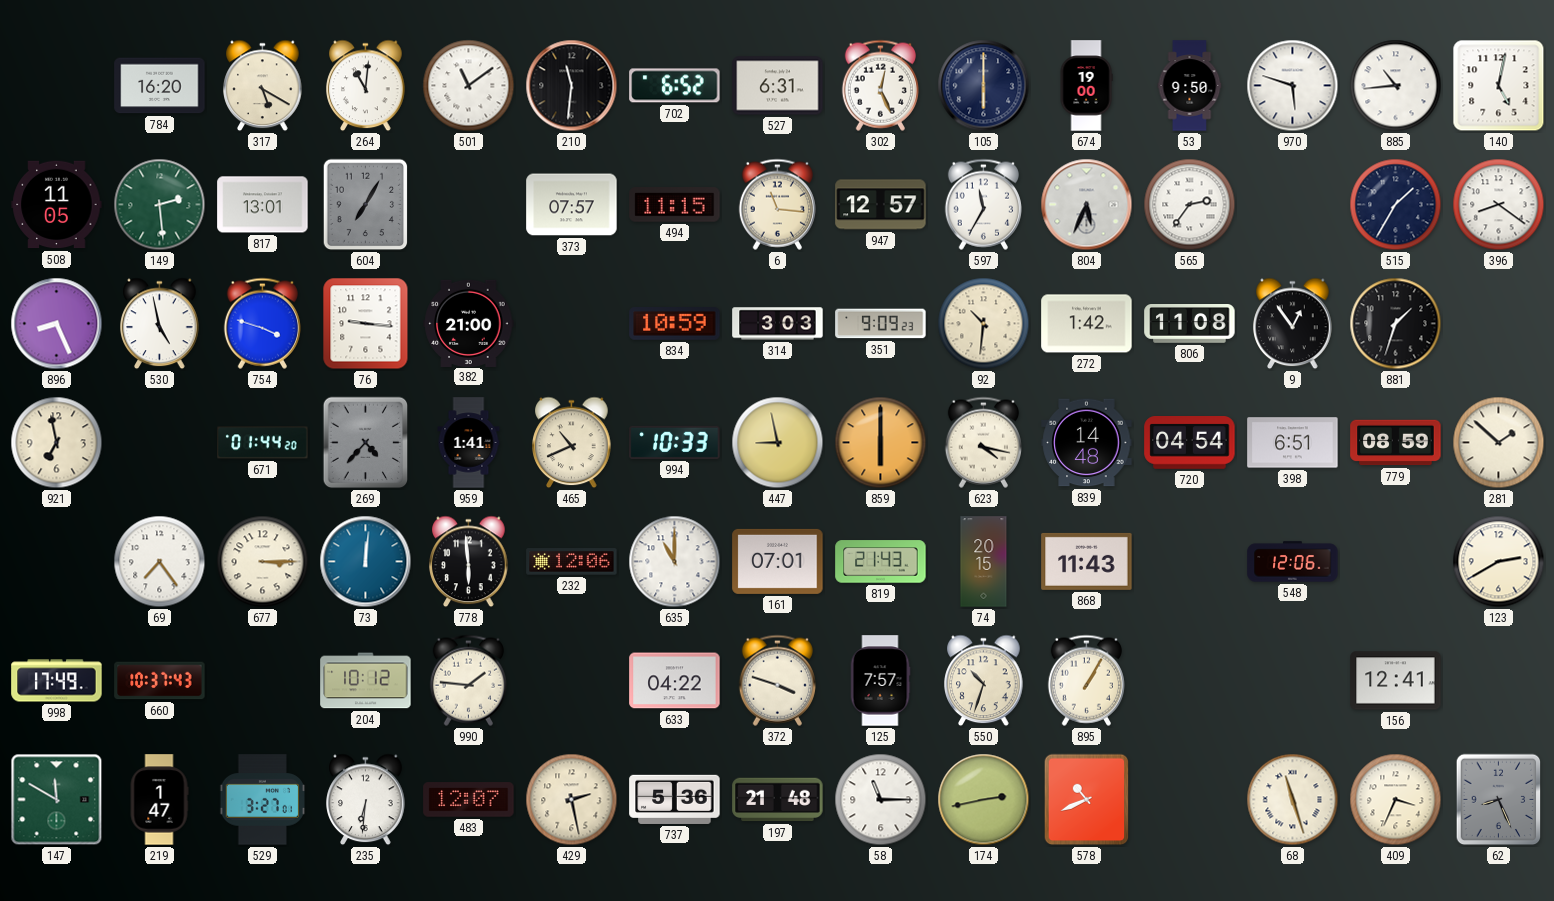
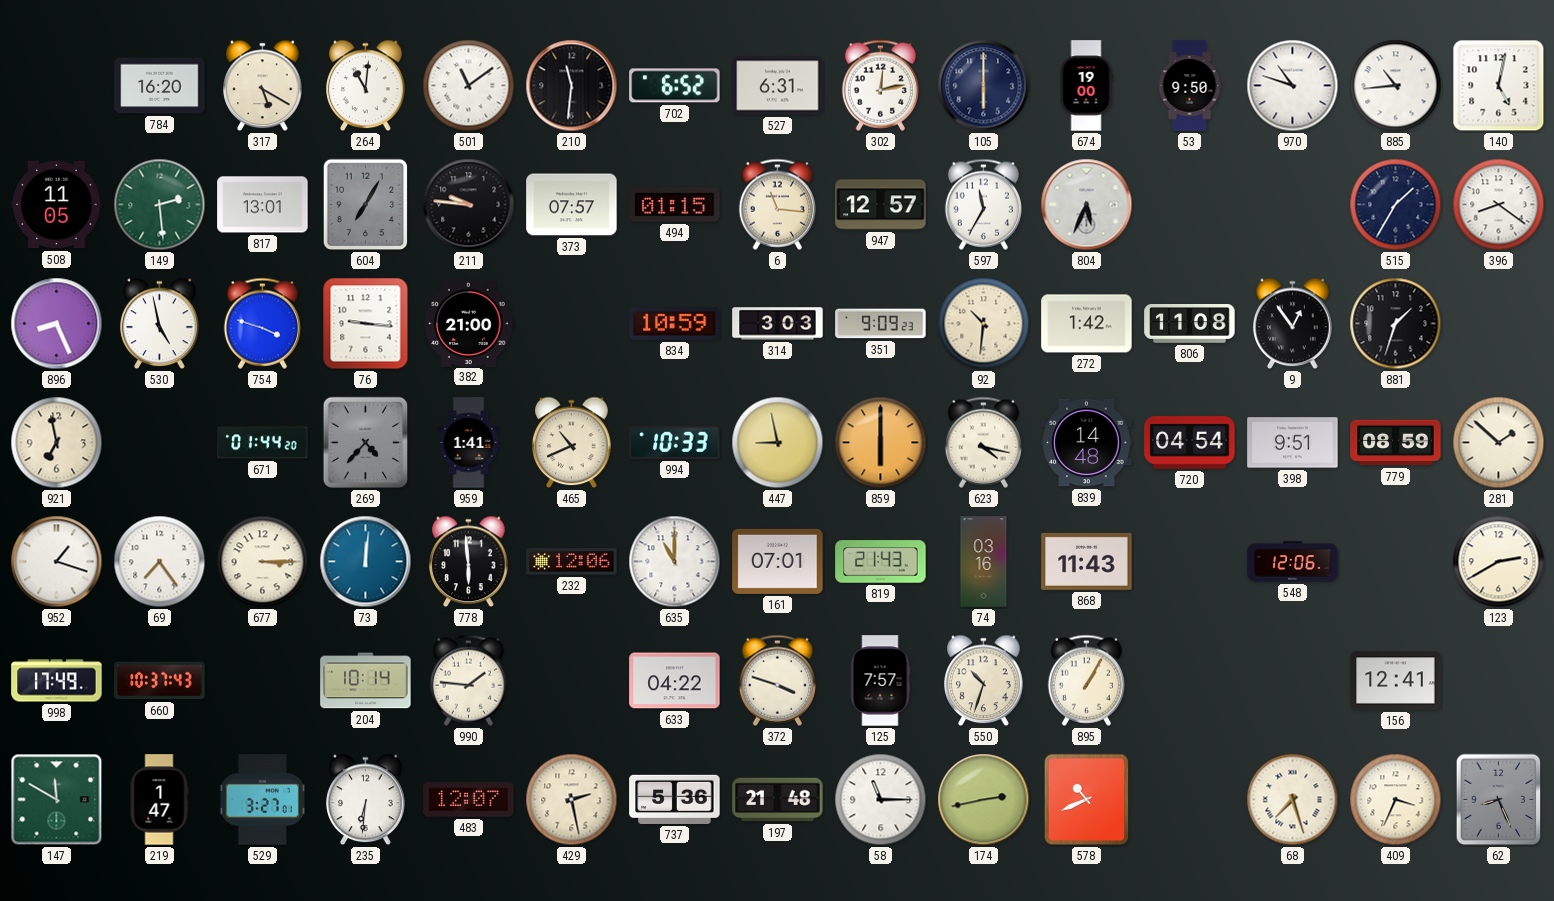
302: 12:26 -> 12:13
970: 5:48 -> 10:48
211: none -> 9:46
494: 11:15 -> 01:15
565: 2:36 -> none
398: 6:51 -> 9:51
952: none -> 1:18
74: 20:15 -> 03:16
204: 10:12 -> 10:14
68: 11:27 -> 7:27
